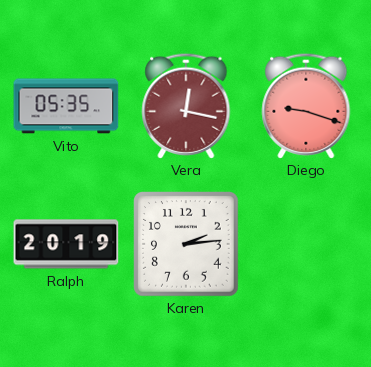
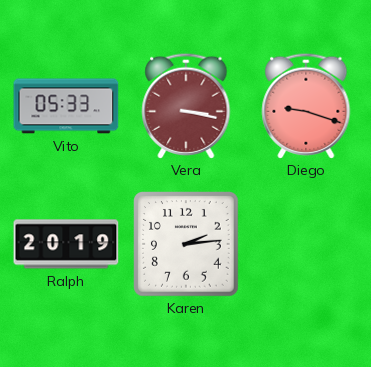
Vito: 05:35 -> 05:33
Vera: 12:17 -> 3:17
